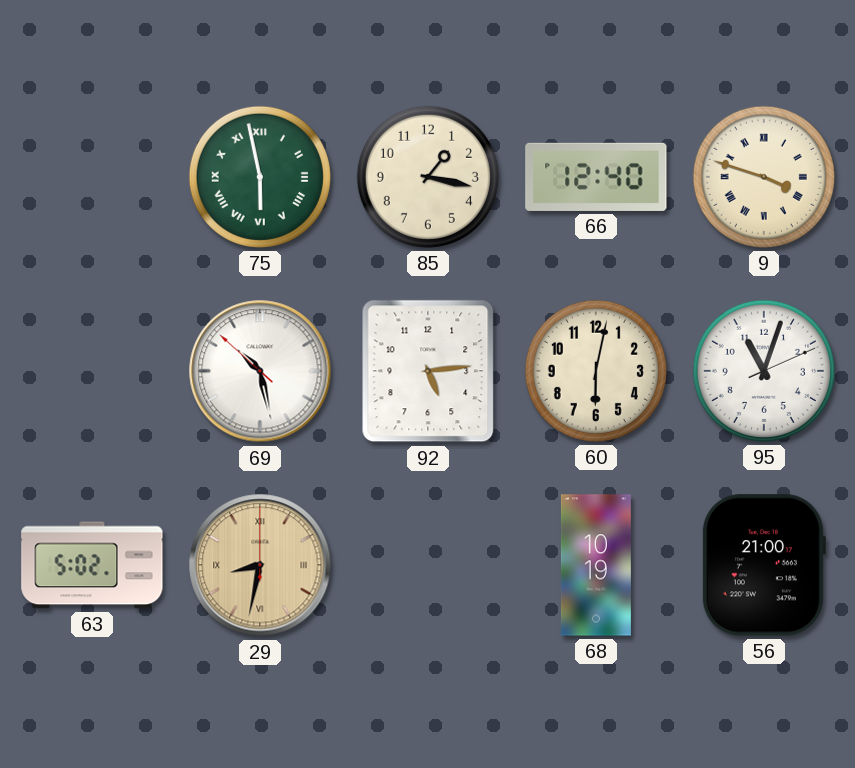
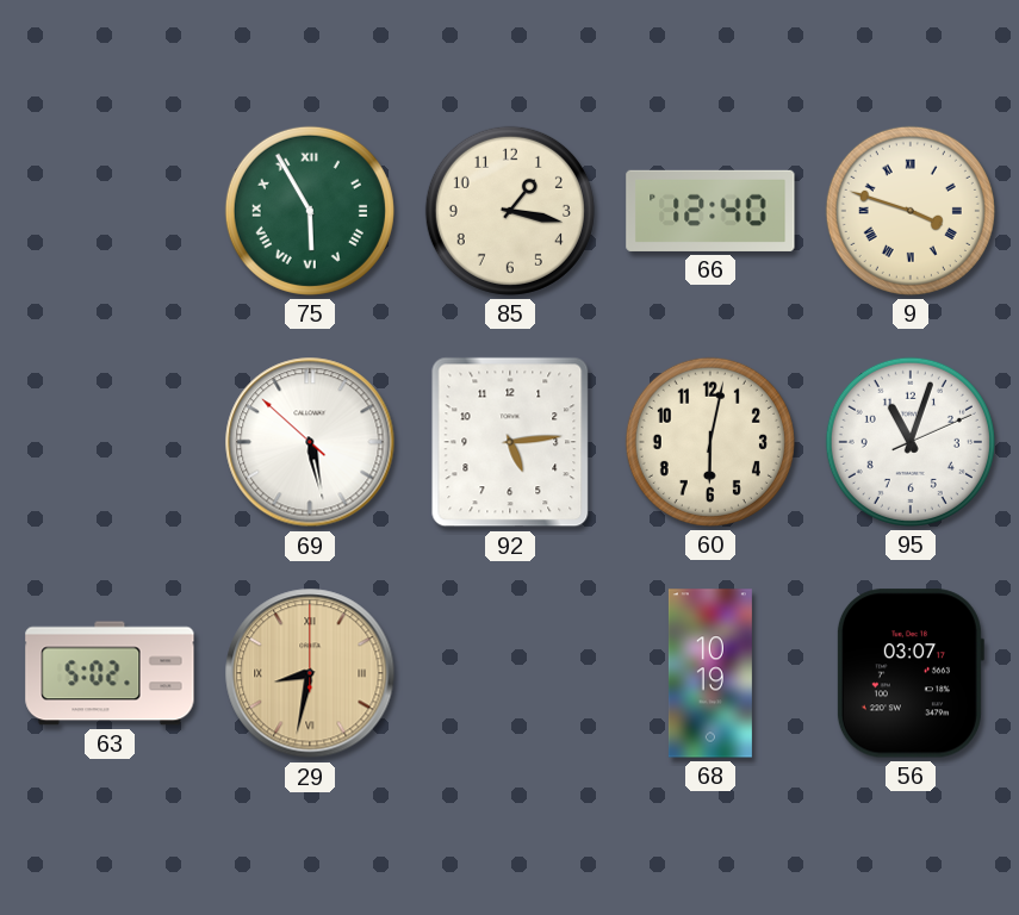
75: 5:58 -> 5:55
69: 10:27 -> 5:27
56: 21:00 -> 03:07
